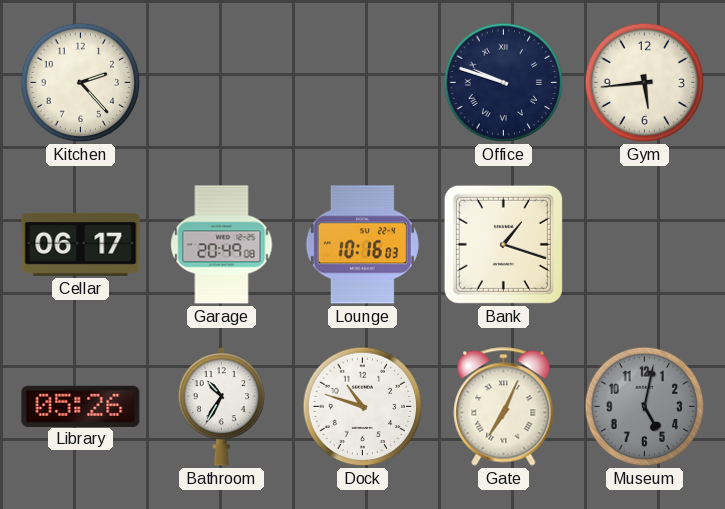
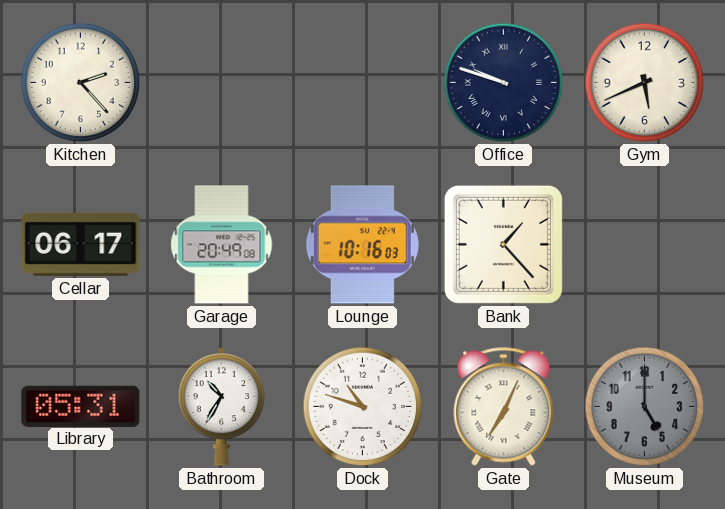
Gym: 5:44 -> 5:41
Bank: 1:18 -> 1:23
Library: 05:26 -> 05:31
Museum: 5:02 -> 5:00
